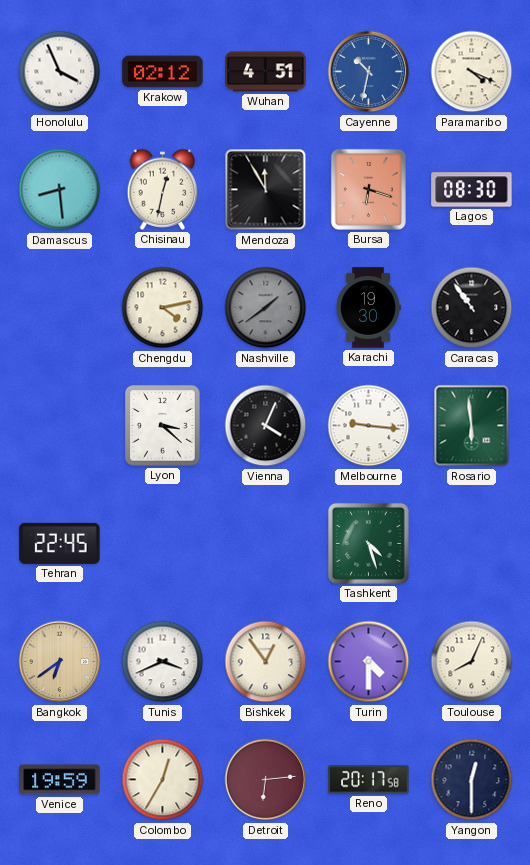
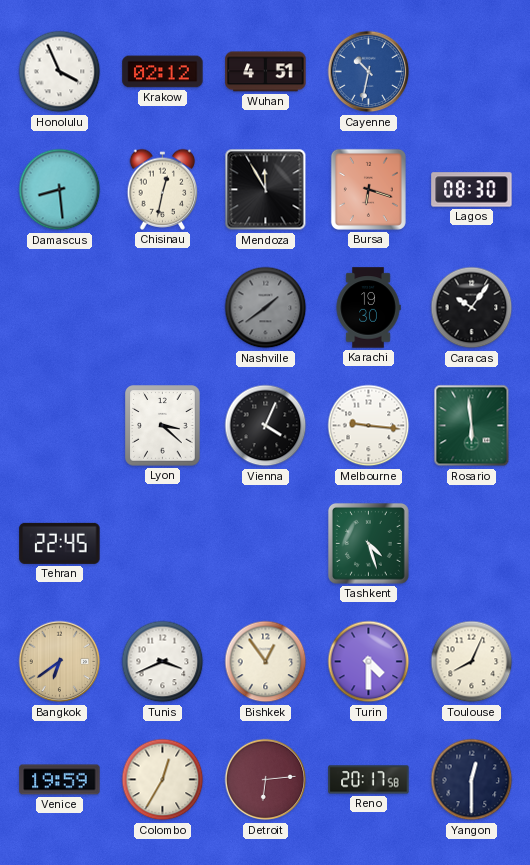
Paramaribo: 4:19 -> none
Chengdu: 4:13 -> none
Caracas: 10:54 -> 10:06
